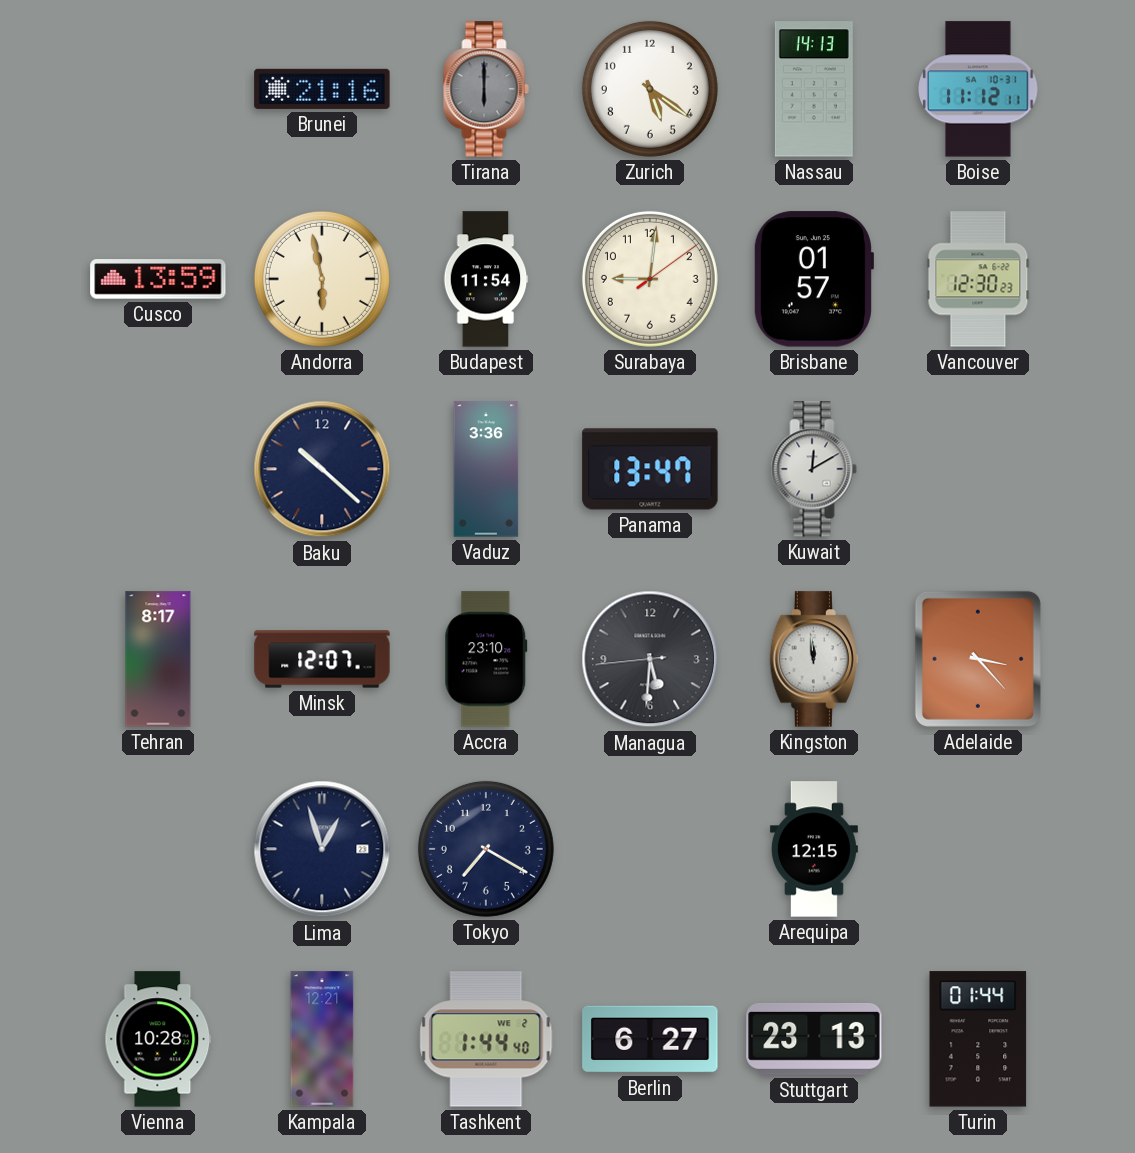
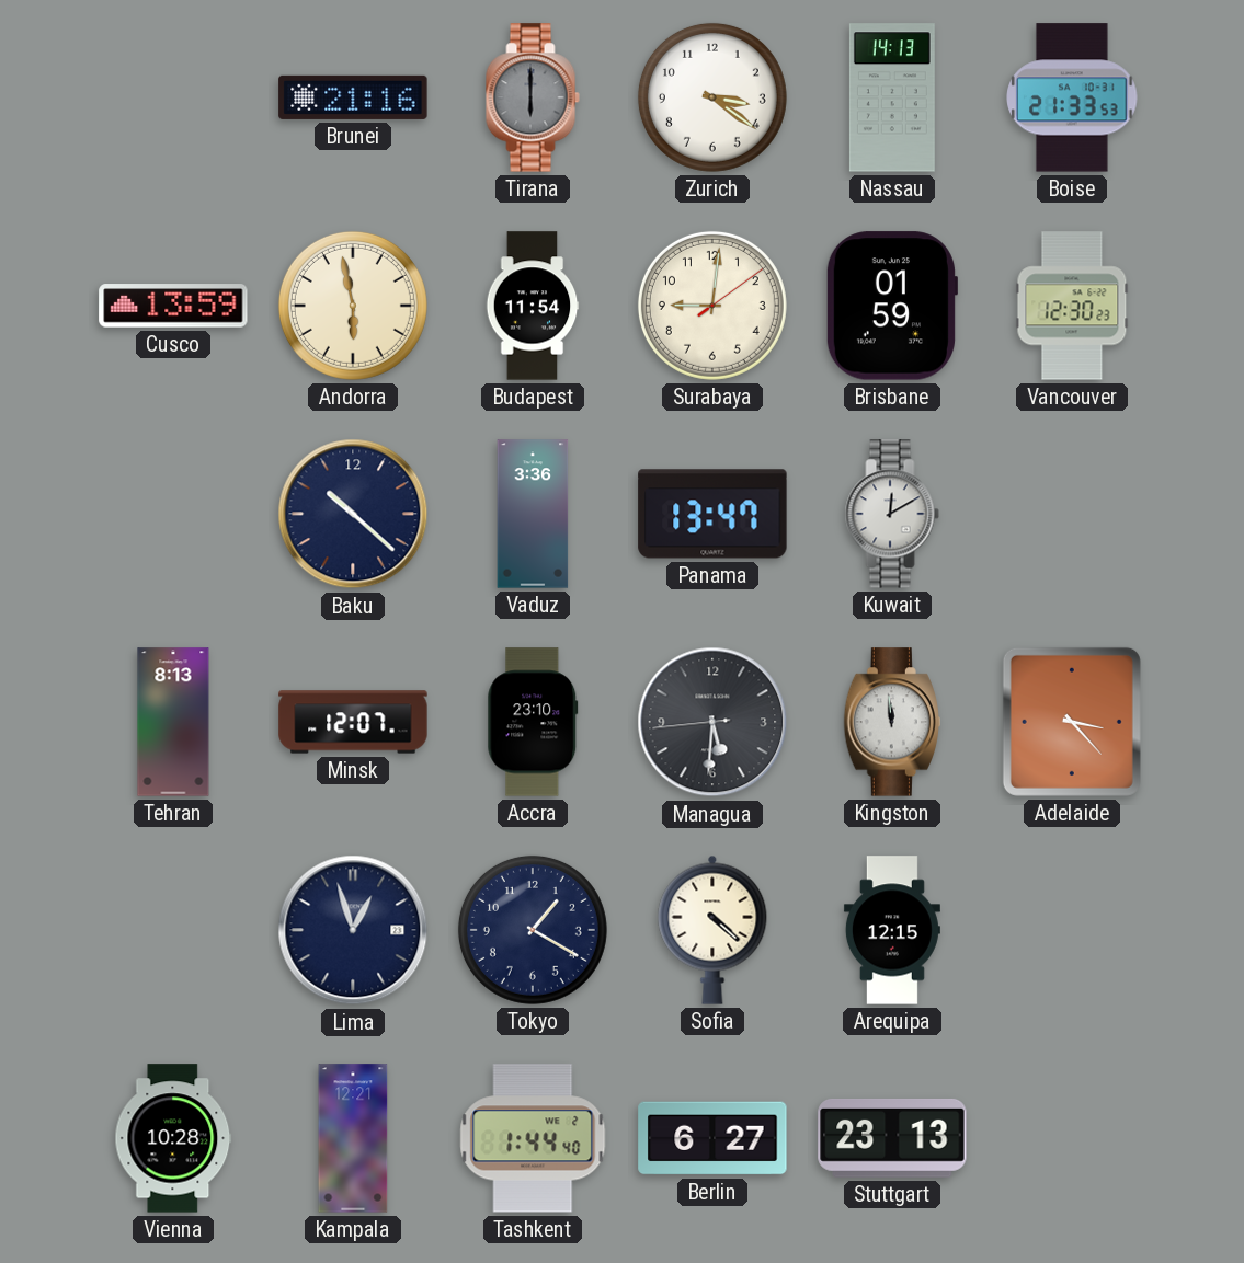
Zurich: 5:21 -> 3:21
Boise: 11:12 -> 21:33
Brisbane: 01:57 -> 01:59
Tehran: 8:17 -> 8:13
Tokyo: 7:20 -> 1:20
Sofia: none -> 4:22
Turin: 01:44 -> none
